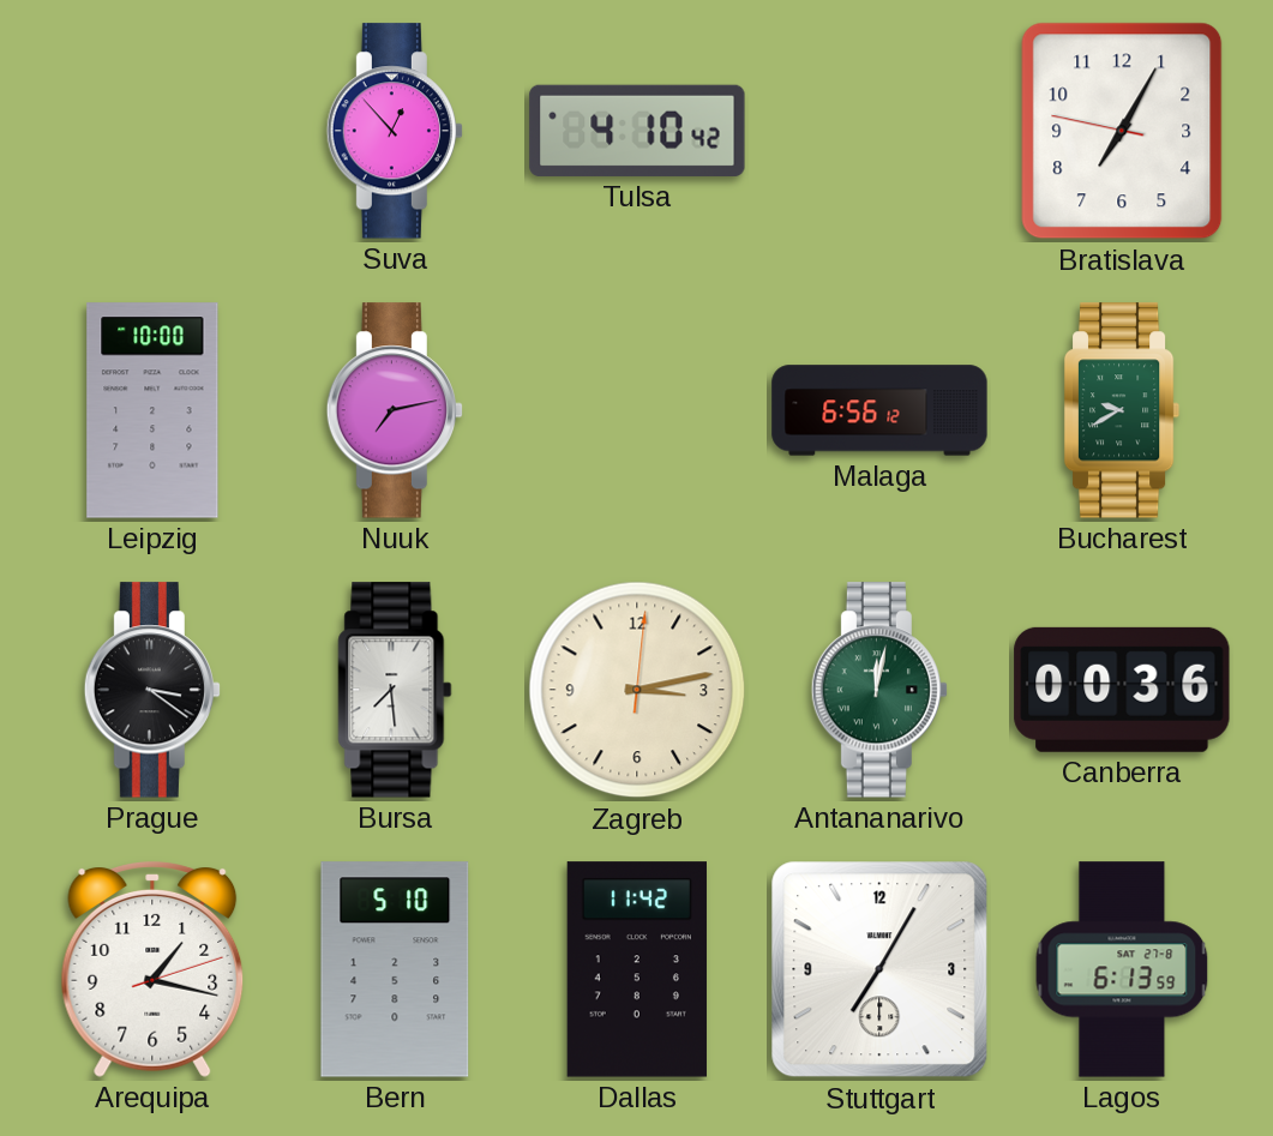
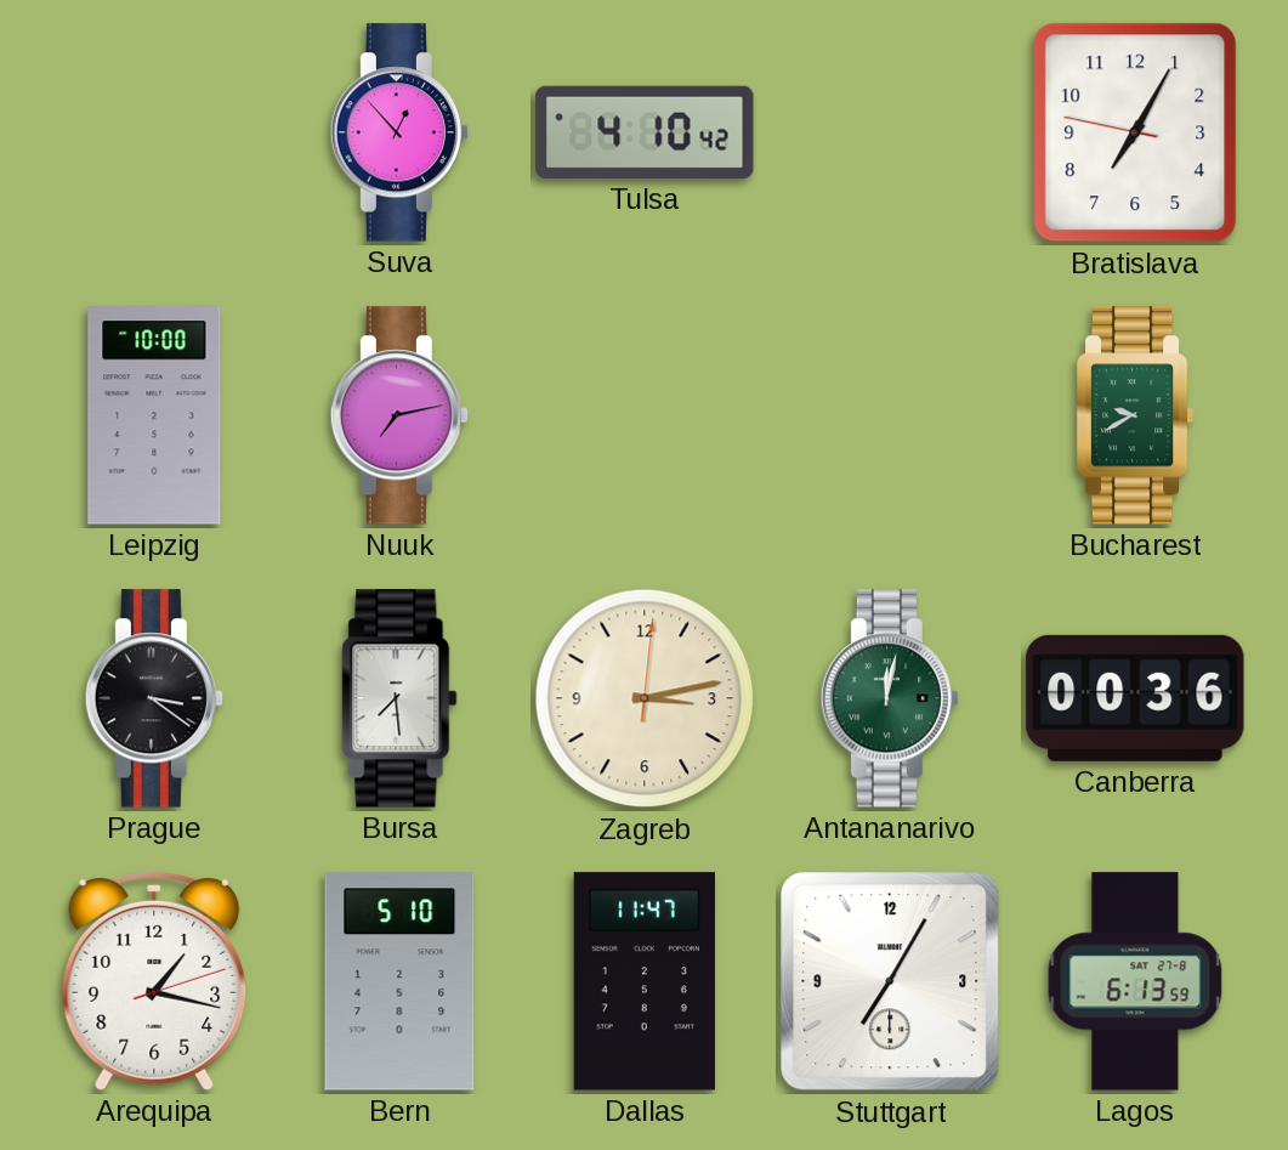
Malaga: 6:56 -> none
Dallas: 11:42 -> 11:47
